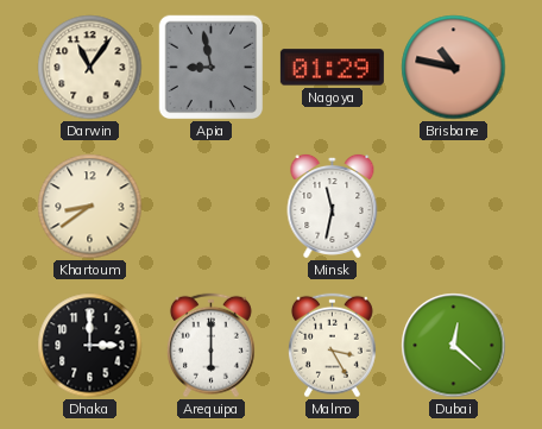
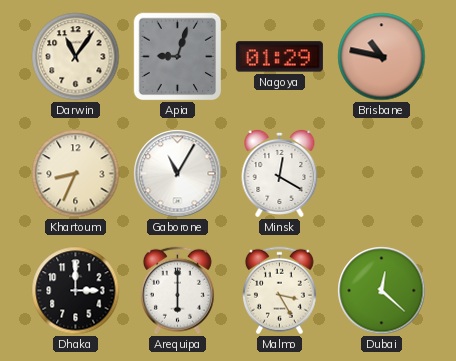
Apia: 8:58 -> 9:03
Khartoum: 8:39 -> 8:34
Gaborone: none -> 11:05
Minsk: 11:32 -> 12:20
